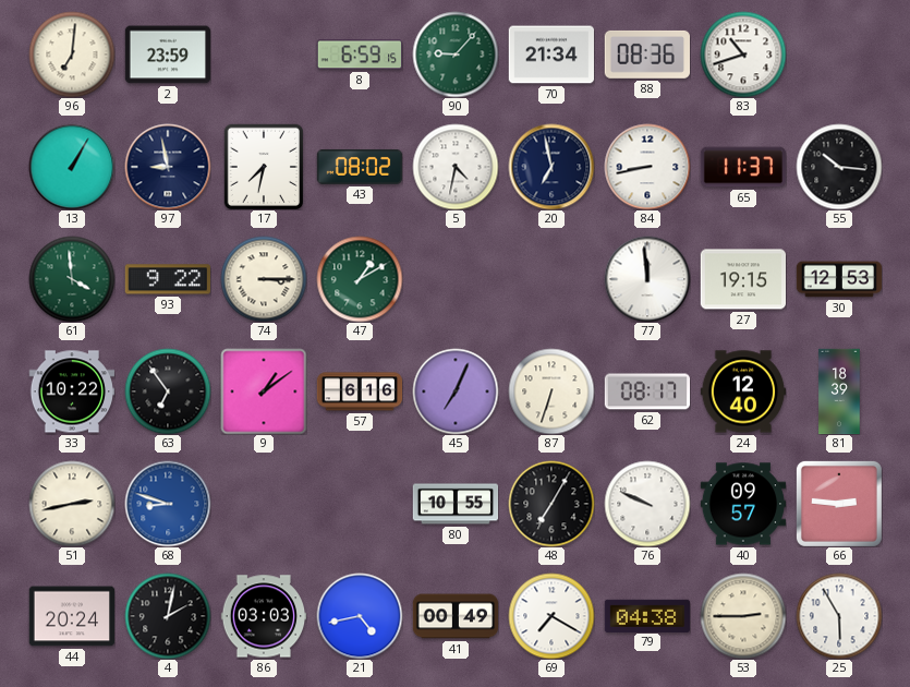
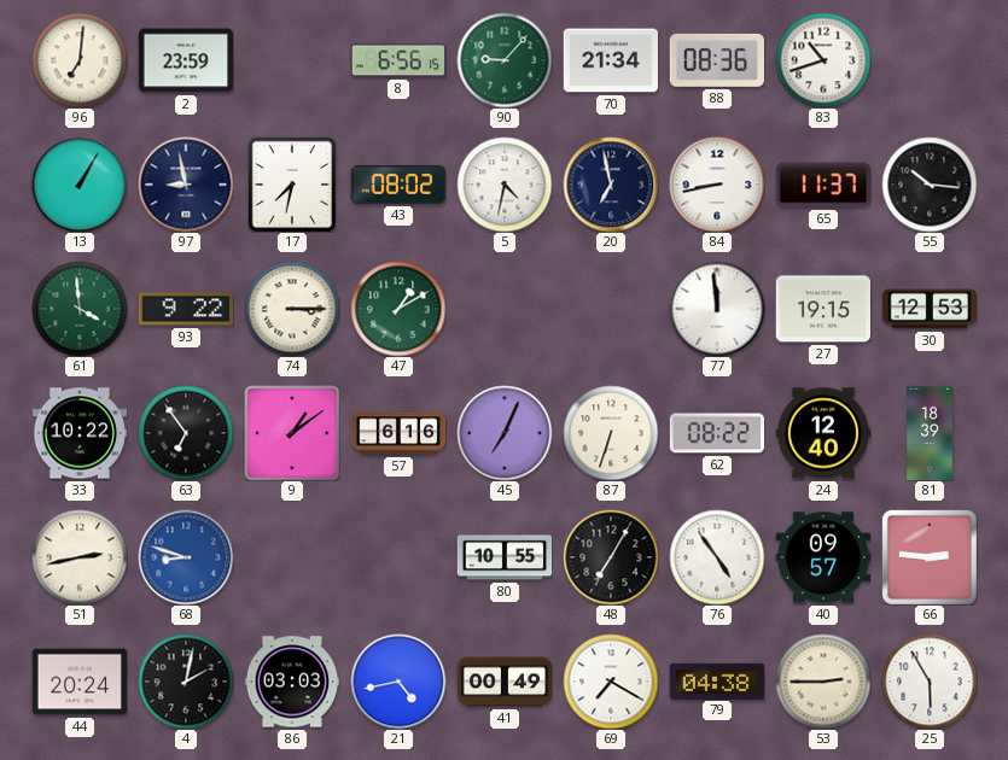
8: 6:59 -> 6:56
62: 08:17 -> 08:22
76: 9:49 -> 4:54
